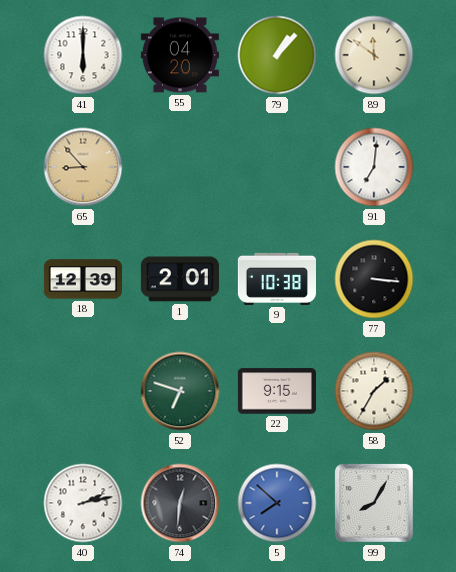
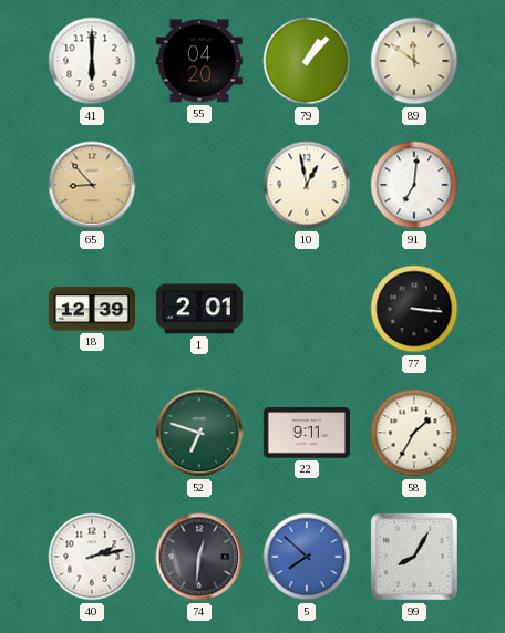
10: none -> 12:58
9: 10:38 -> none
22: 9:15 -> 9:11
